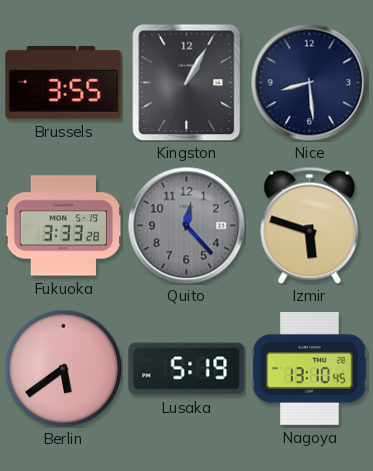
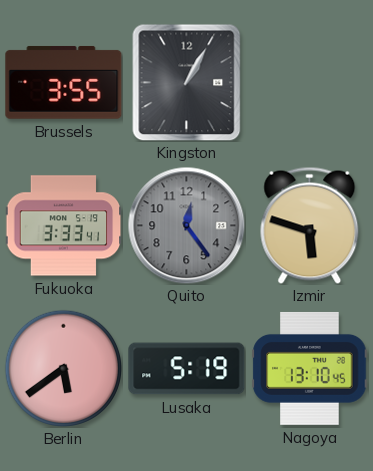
Nice: 8:29 -> none
Fukuoka: 3:33:28 -> 3:33:41
Quito: 12:23 -> 12:24
